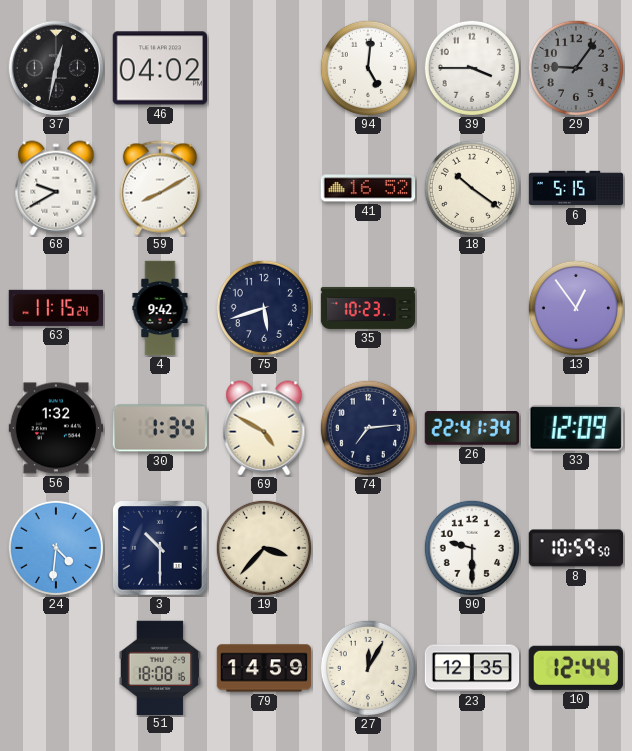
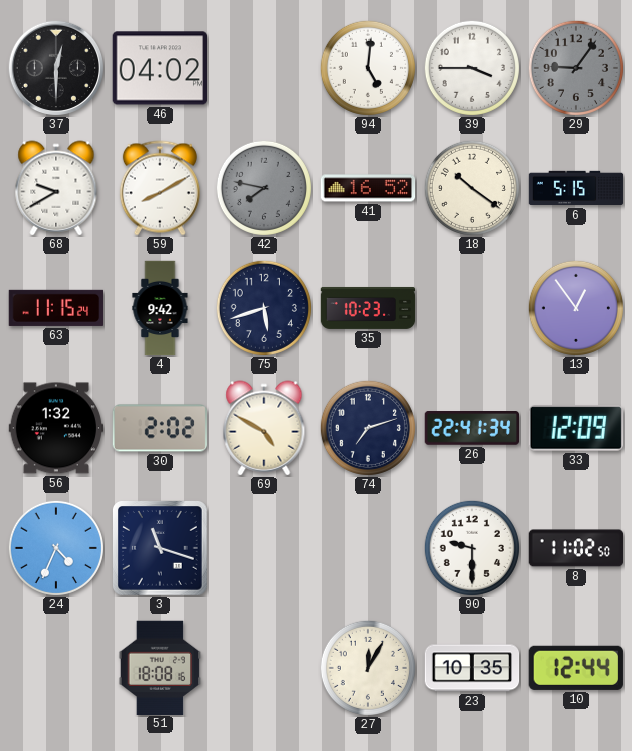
37: 12:32 -> 12:30
42: none -> 7:47
30: 1:34 -> 2:02
74: 7:14 -> 7:12
24: 4:31 -> 4:34
3: 10:30 -> 11:18
19: 3:37 -> none
8: 10:59 -> 11:02
79: 14:59 -> none
23: 12:35 -> 10:35
